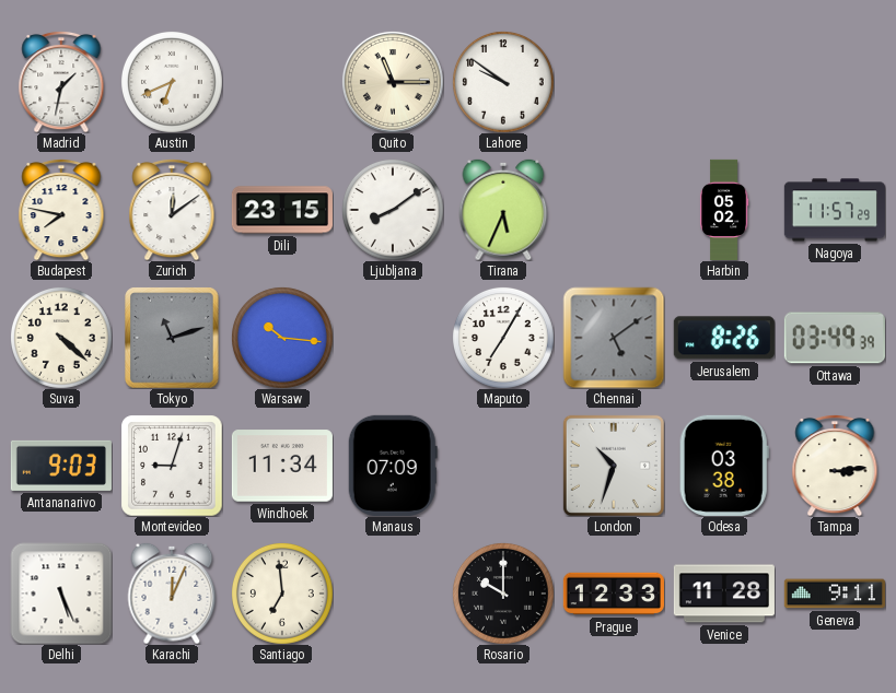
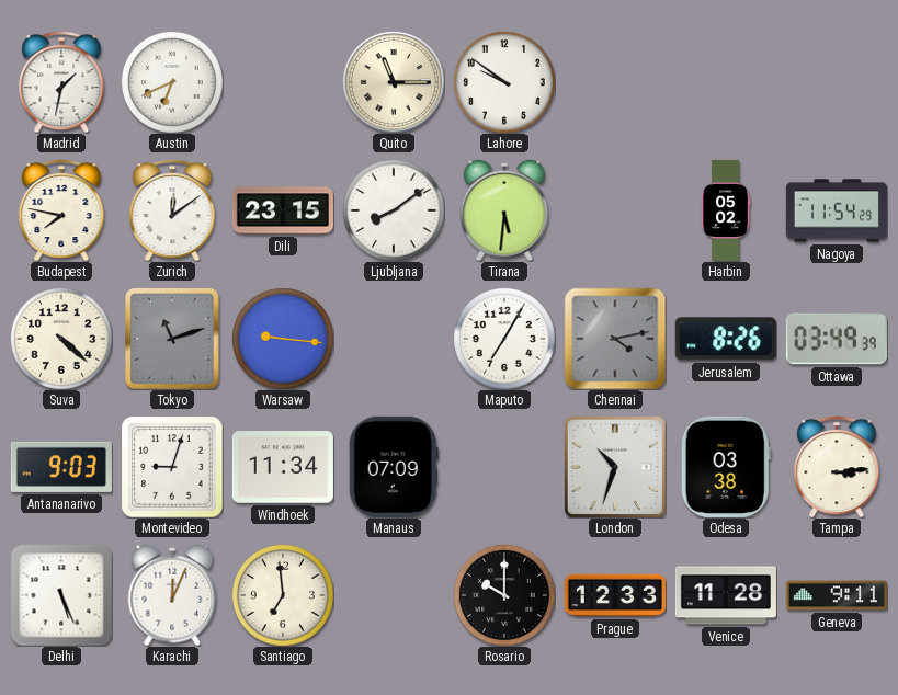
Tirana: 5:34 -> 5:31
Nagoya: 11:57 -> 11:54
Warsaw: 10:16 -> 9:16
Chennai: 5:09 -> 4:13
